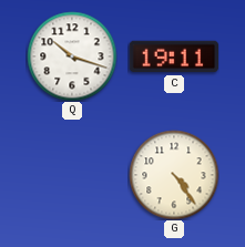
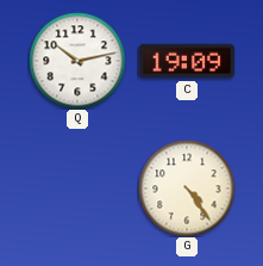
Q: 10:18 -> 10:13
C: 19:11 -> 19:09
